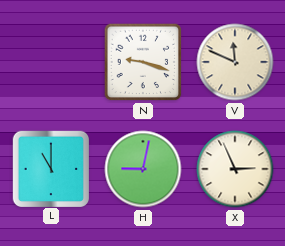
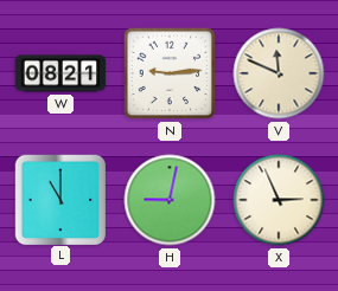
W: none -> 08:21
N: 9:18 -> 9:14
